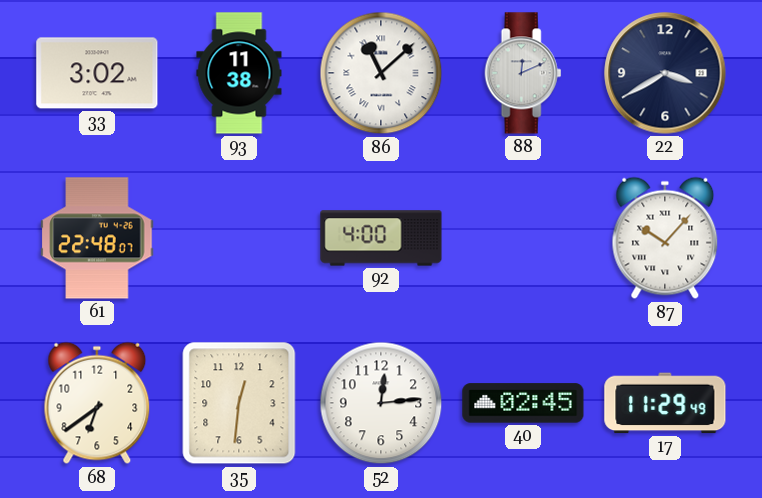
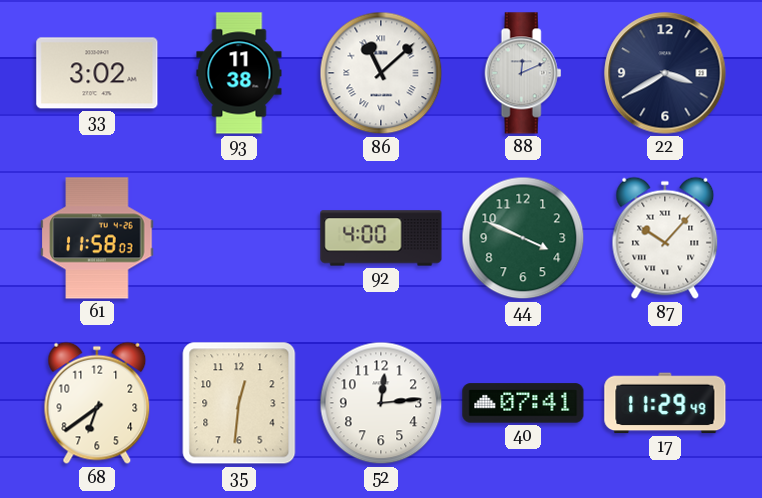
61: 22:48 -> 11:58
44: none -> 3:49
40: 02:45 -> 07:41
